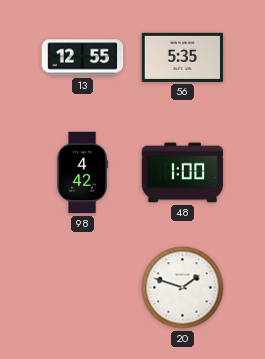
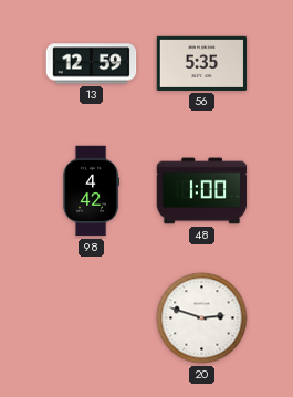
13: 12:55 -> 12:59
20: 1:48 -> 2:48
